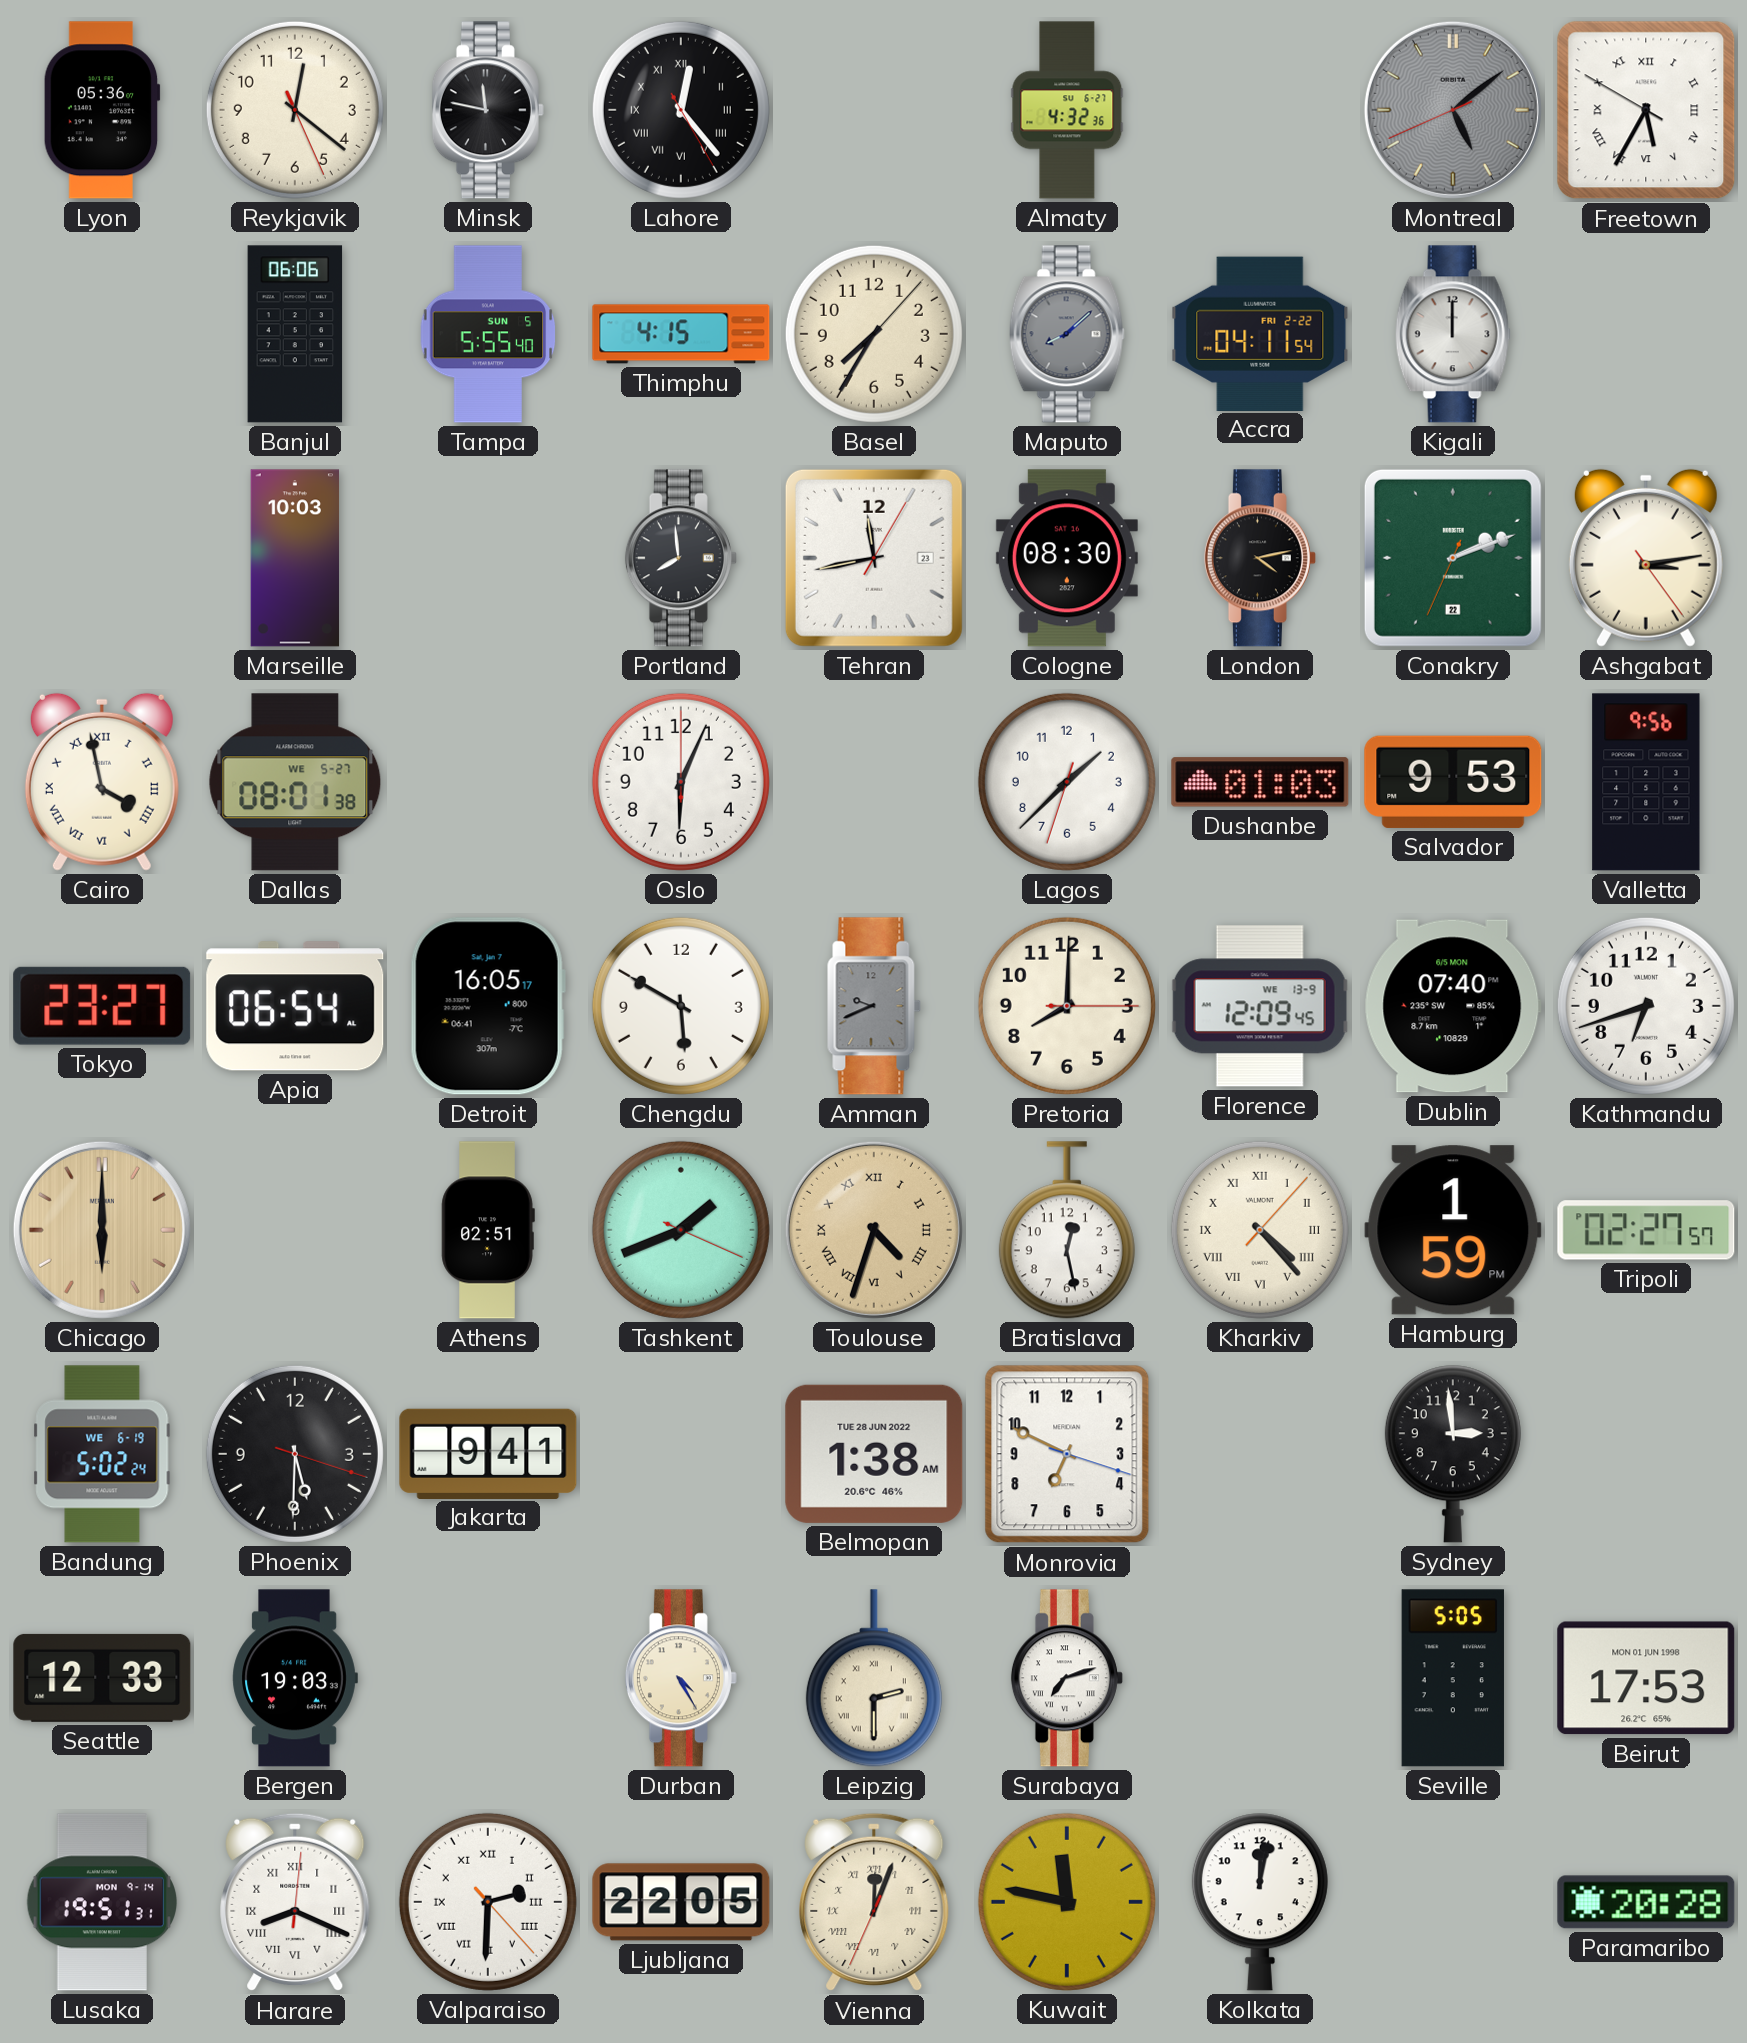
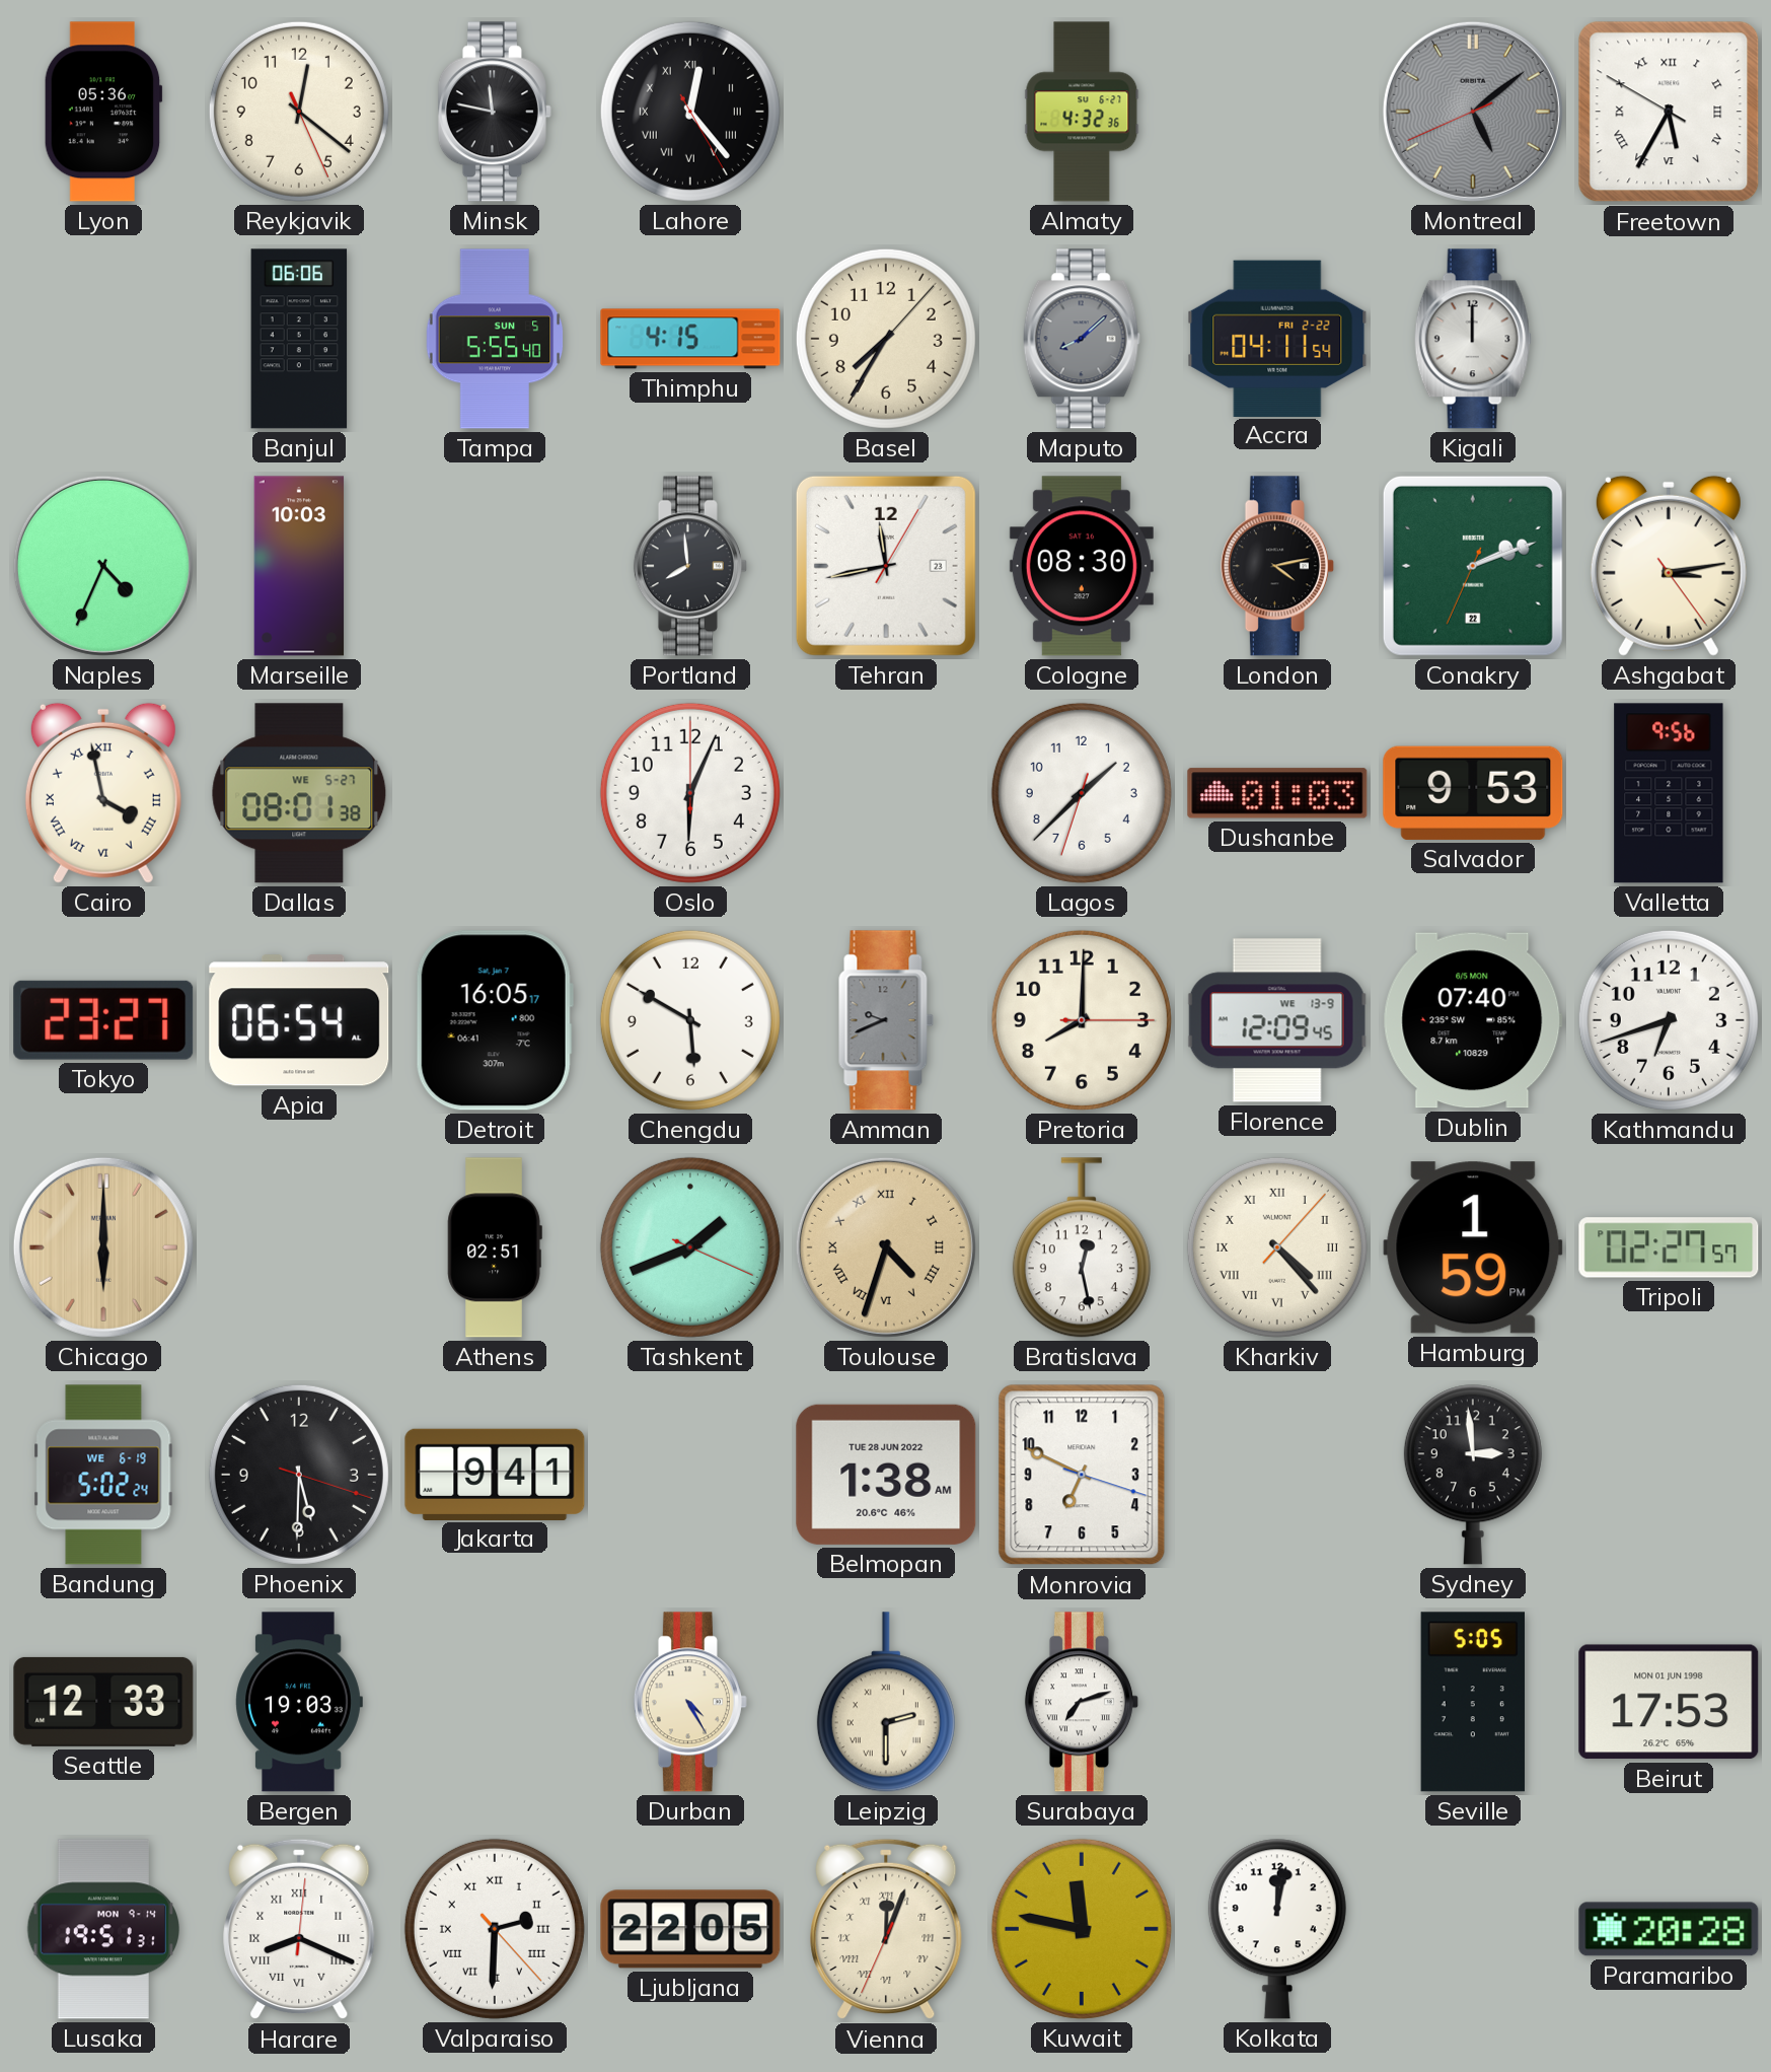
Naples: none -> 4:34
